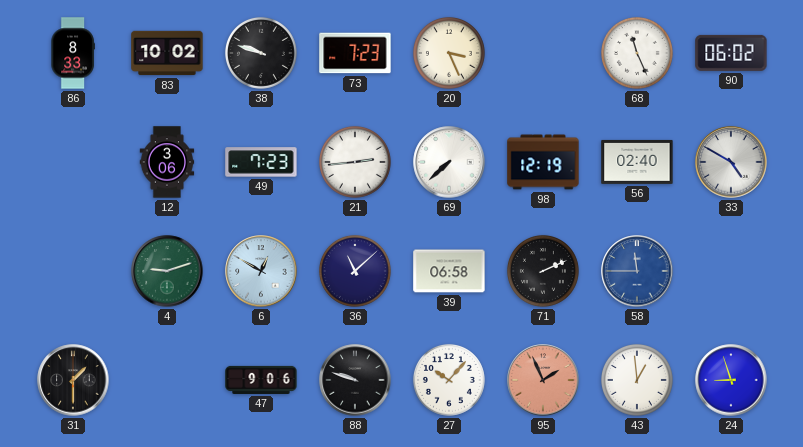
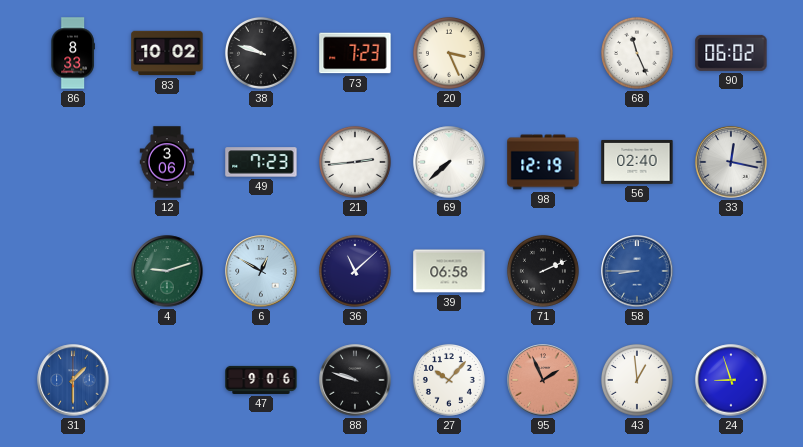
33: 4:50 -> 12:17
58: 11:45 -> 8:45
31 dial: black -> blue
